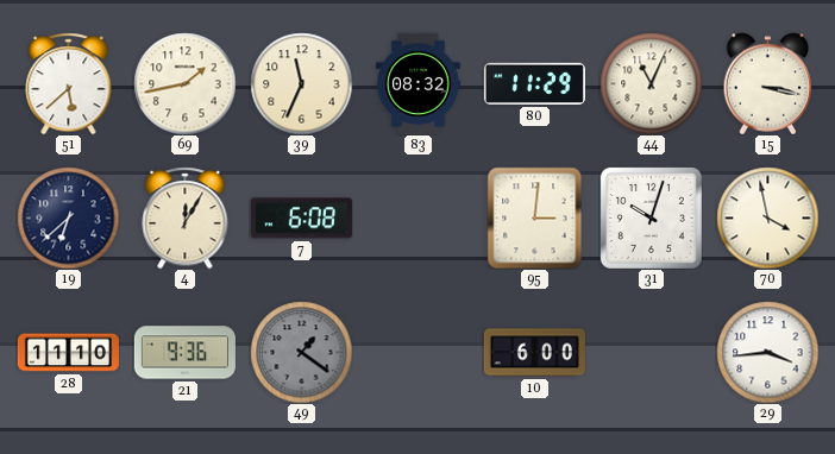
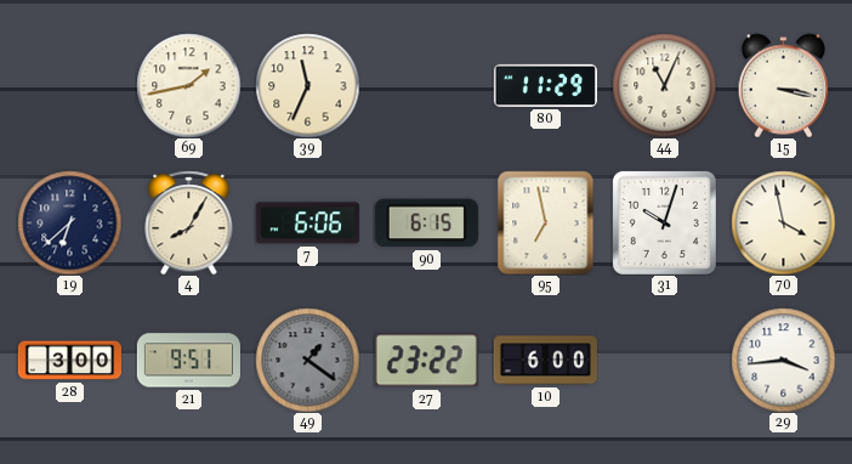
51: 5:38 -> none
83: 08:32 -> none
4: 12:05 -> 8:05
7: 6:08 -> 6:06
90: none -> 6:15
95: 3:01 -> 6:58
28: 11:10 -> 3:00
21: 9:36 -> 9:51
27: none -> 23:22
